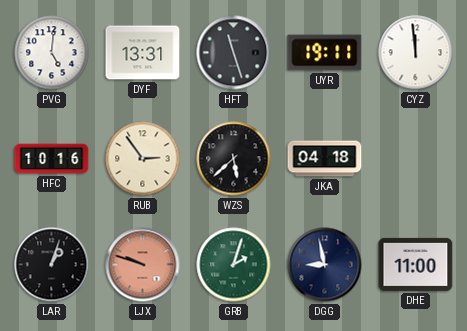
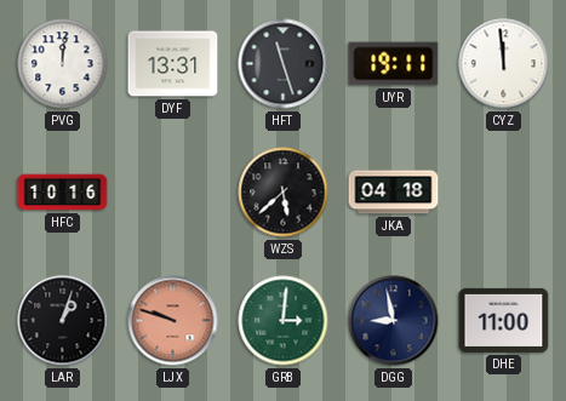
PVG: 5:01 -> 12:01
RUB: 2:54 -> none
GRB: 2:03 -> 3:01
